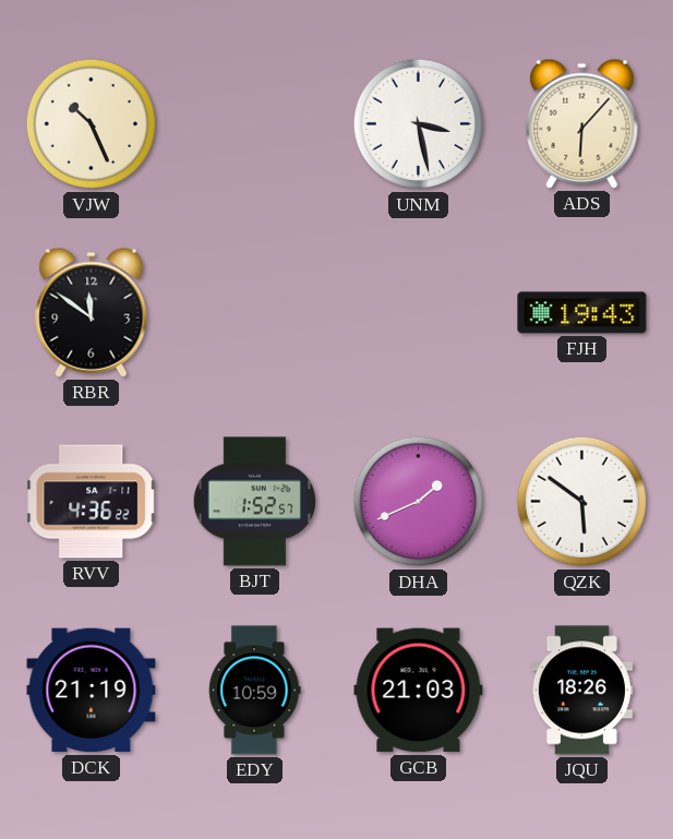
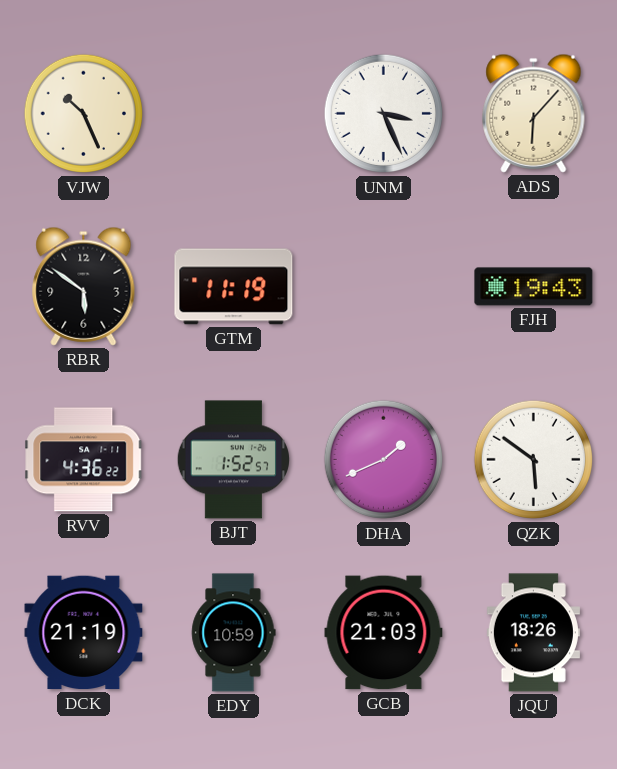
UNM: 3:28 -> 3:26
RBR: 11:51 -> 5:51
GTM: none -> 11:19
